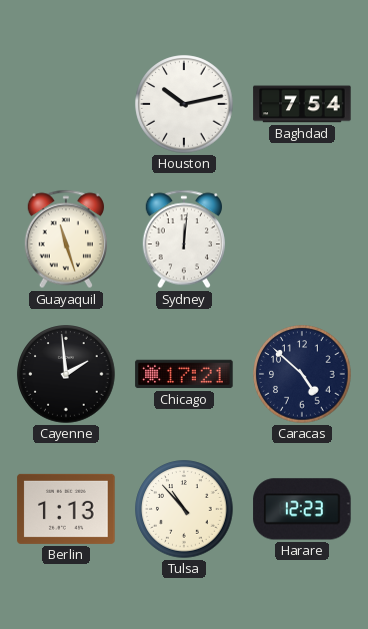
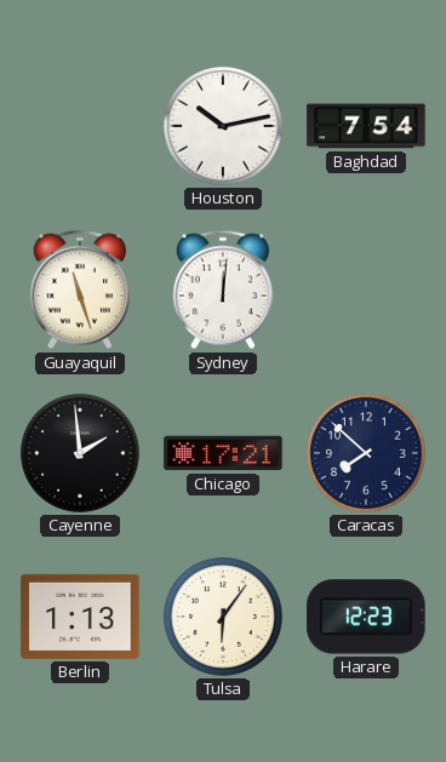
Caracas: 4:52 -> 7:52
Tulsa: 10:53 -> 6:06
